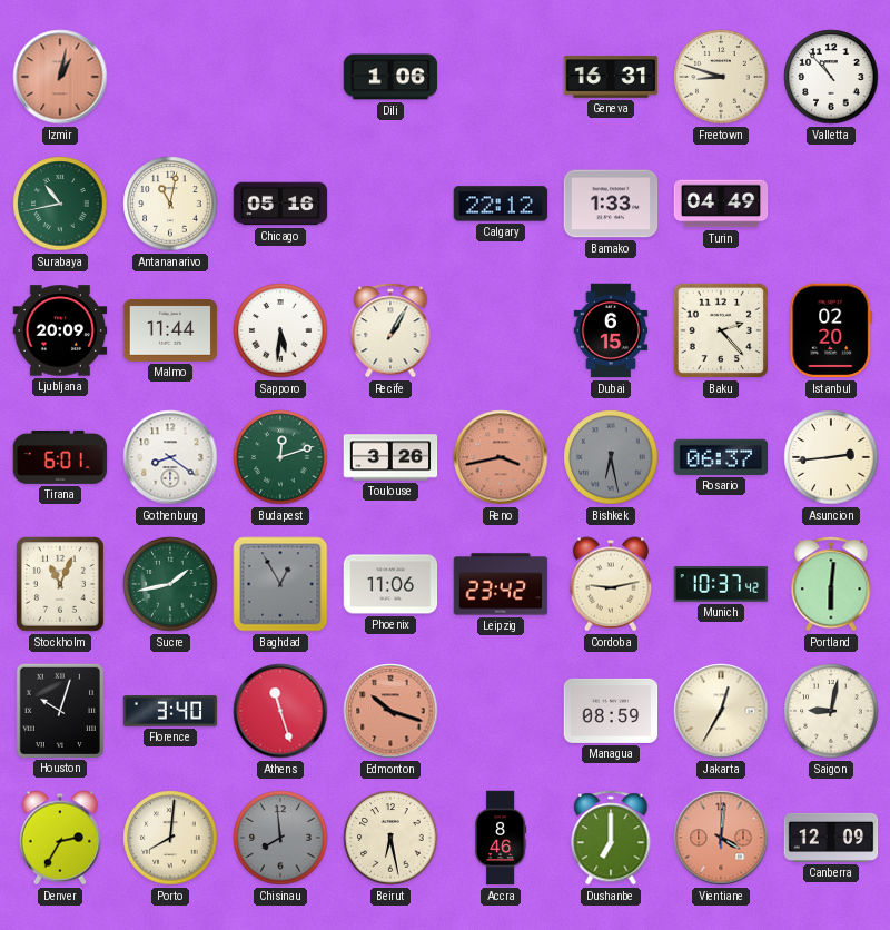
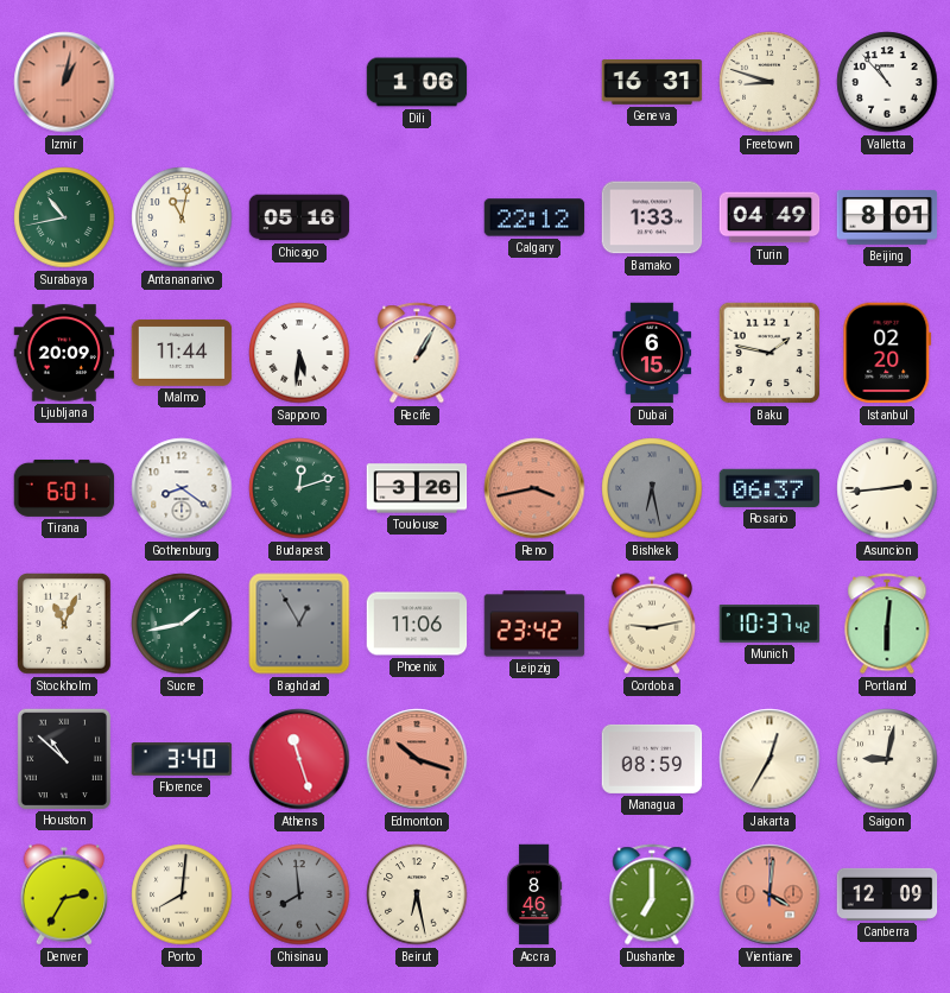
Beijing: none -> 8:01
Baku: 2:23 -> 1:47
Houston: 10:03 -> 10:52
